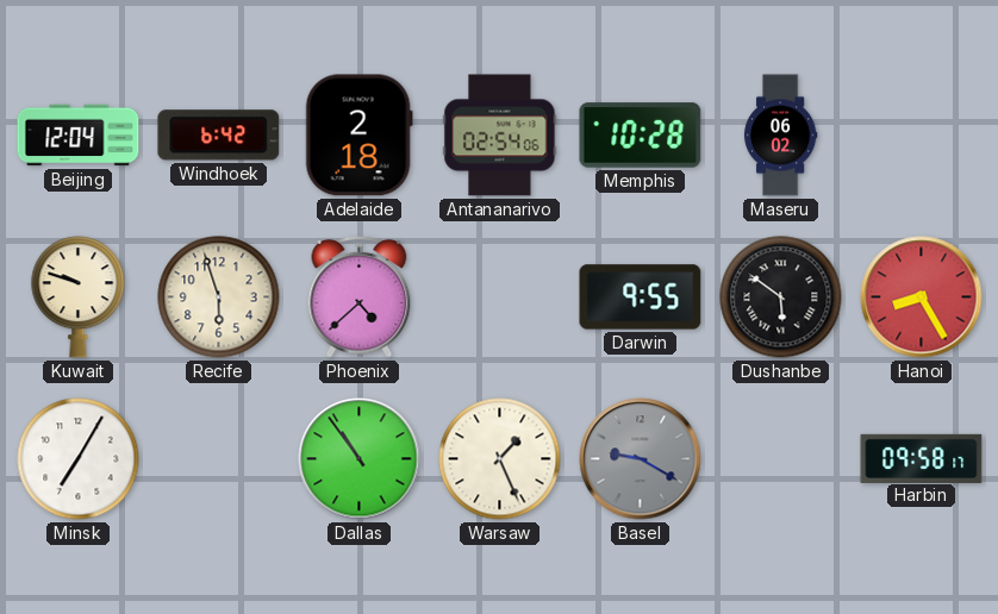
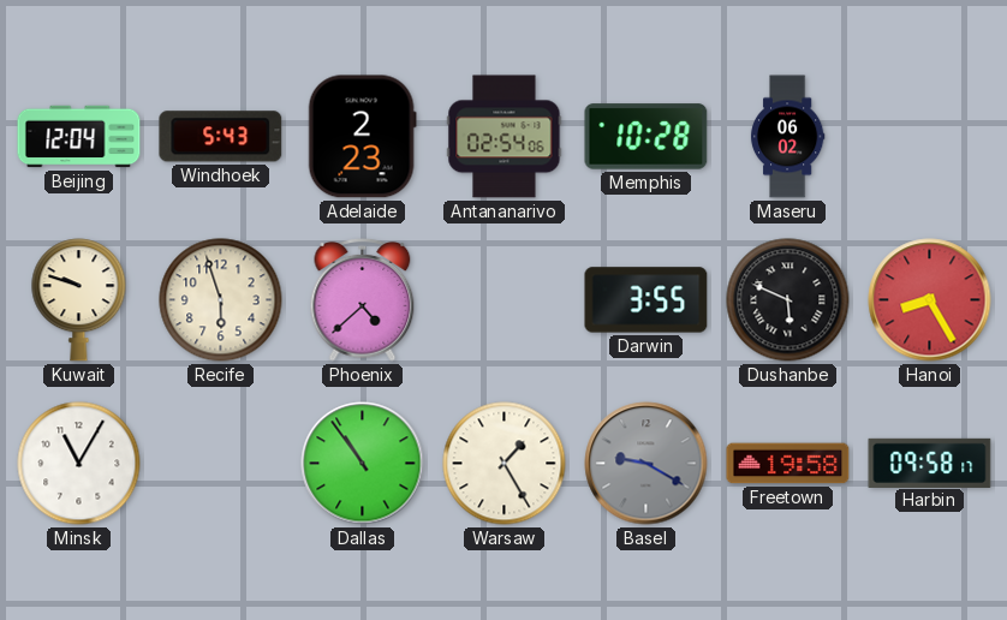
Windhoek: 6:42 -> 5:43
Adelaide: 2:18 -> 2:23
Darwin: 9:55 -> 3:55
Dushanbe: 5:51 -> 5:49
Minsk: 7:05 -> 11:05
Warsaw: 1:26 -> 1:25
Freetown: none -> 19:58
